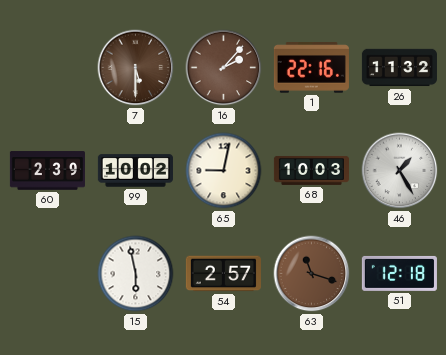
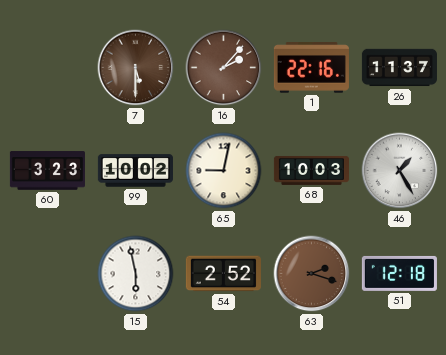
26: 11:32 -> 11:37
60: 2:39 -> 3:23
54: 2:57 -> 2:52
63: 11:18 -> 2:18
